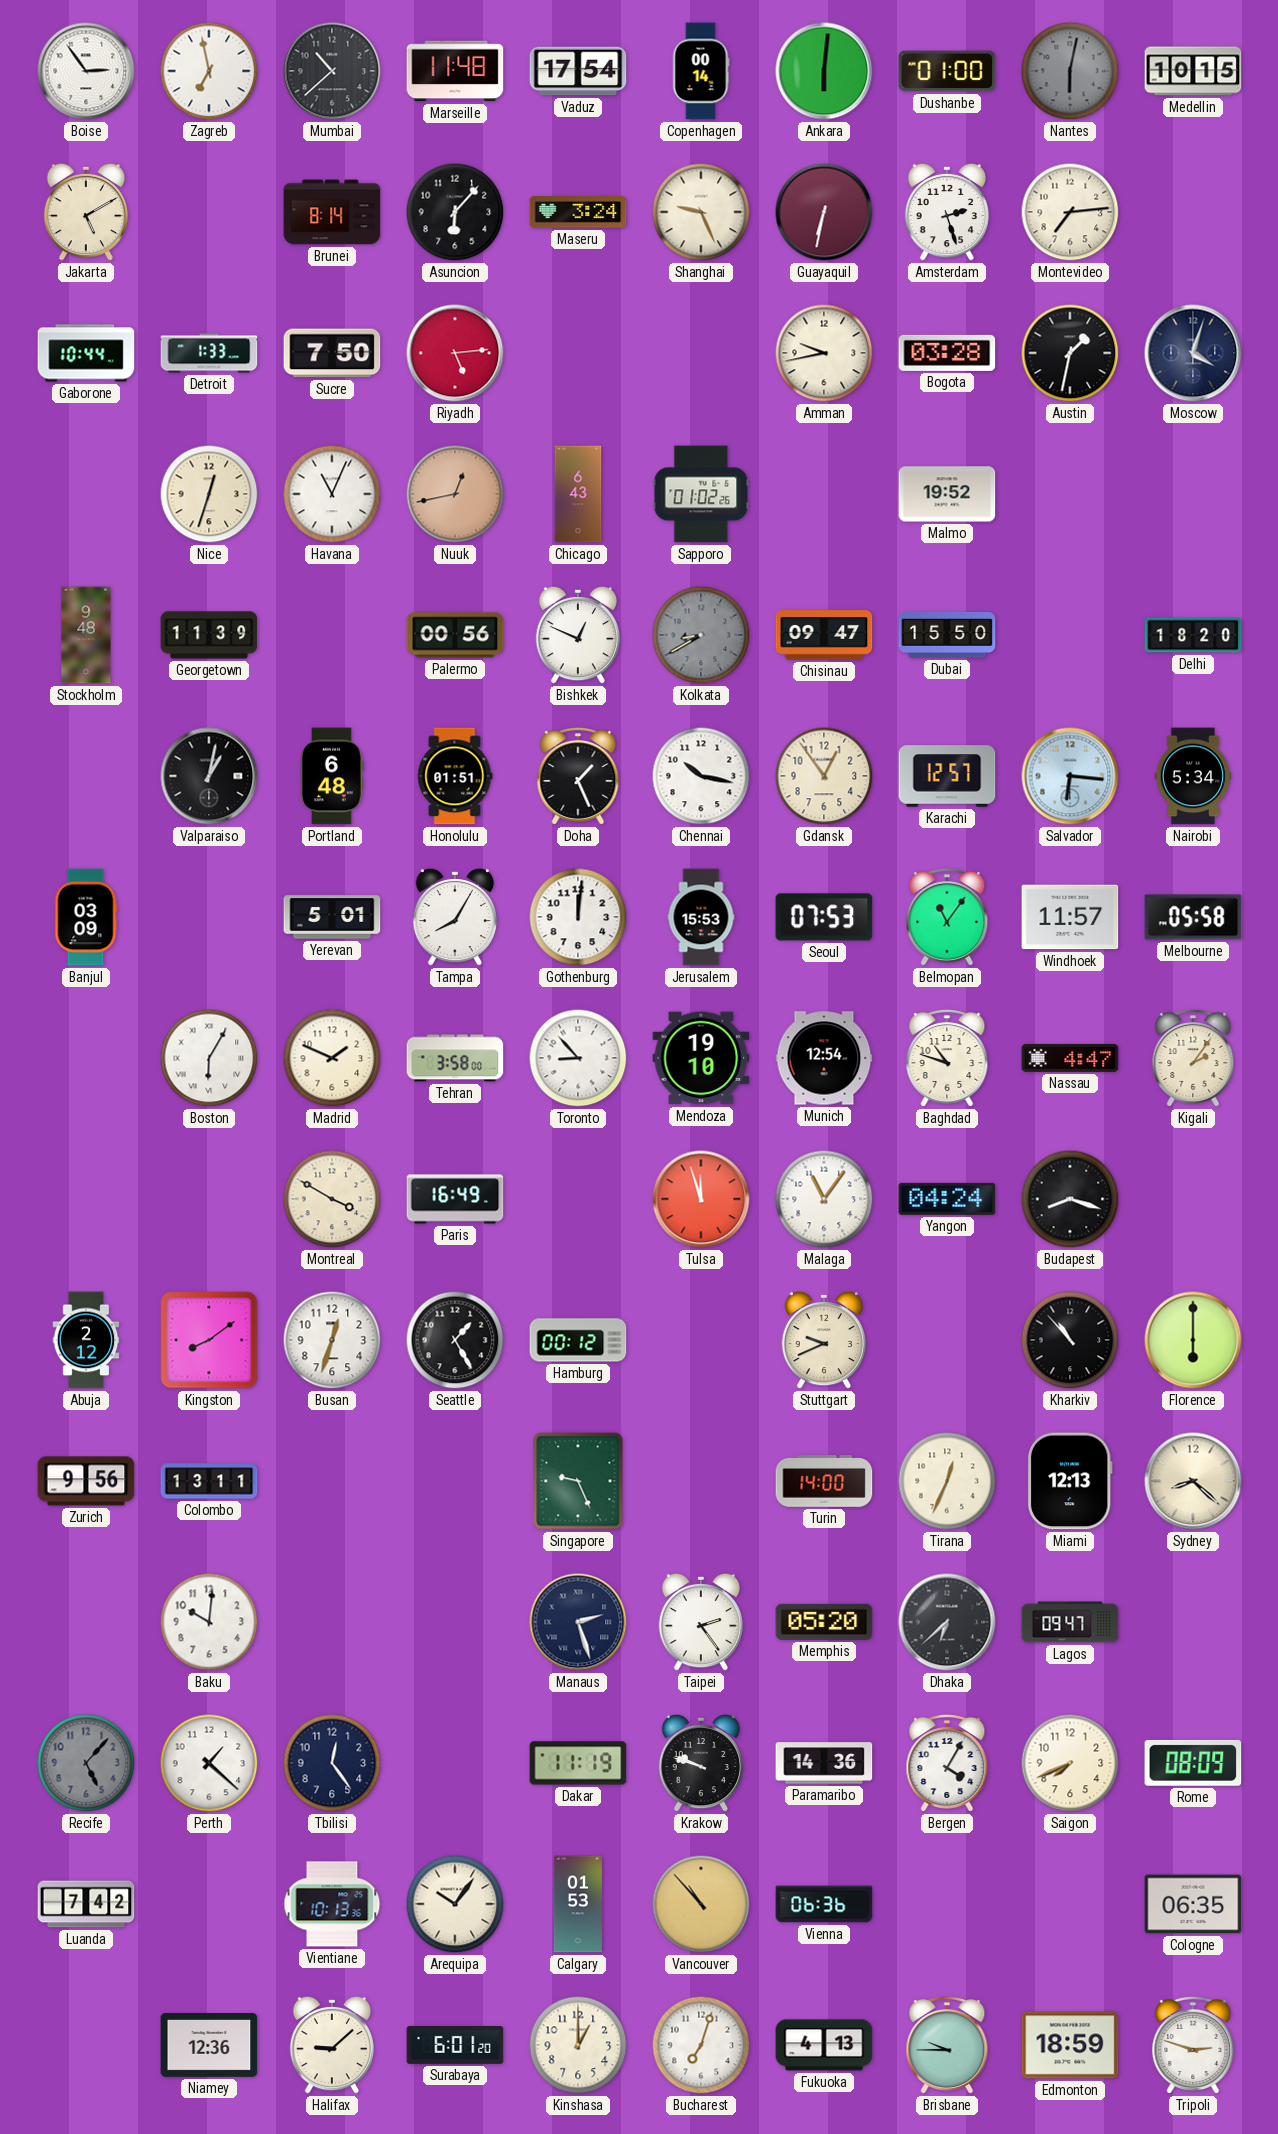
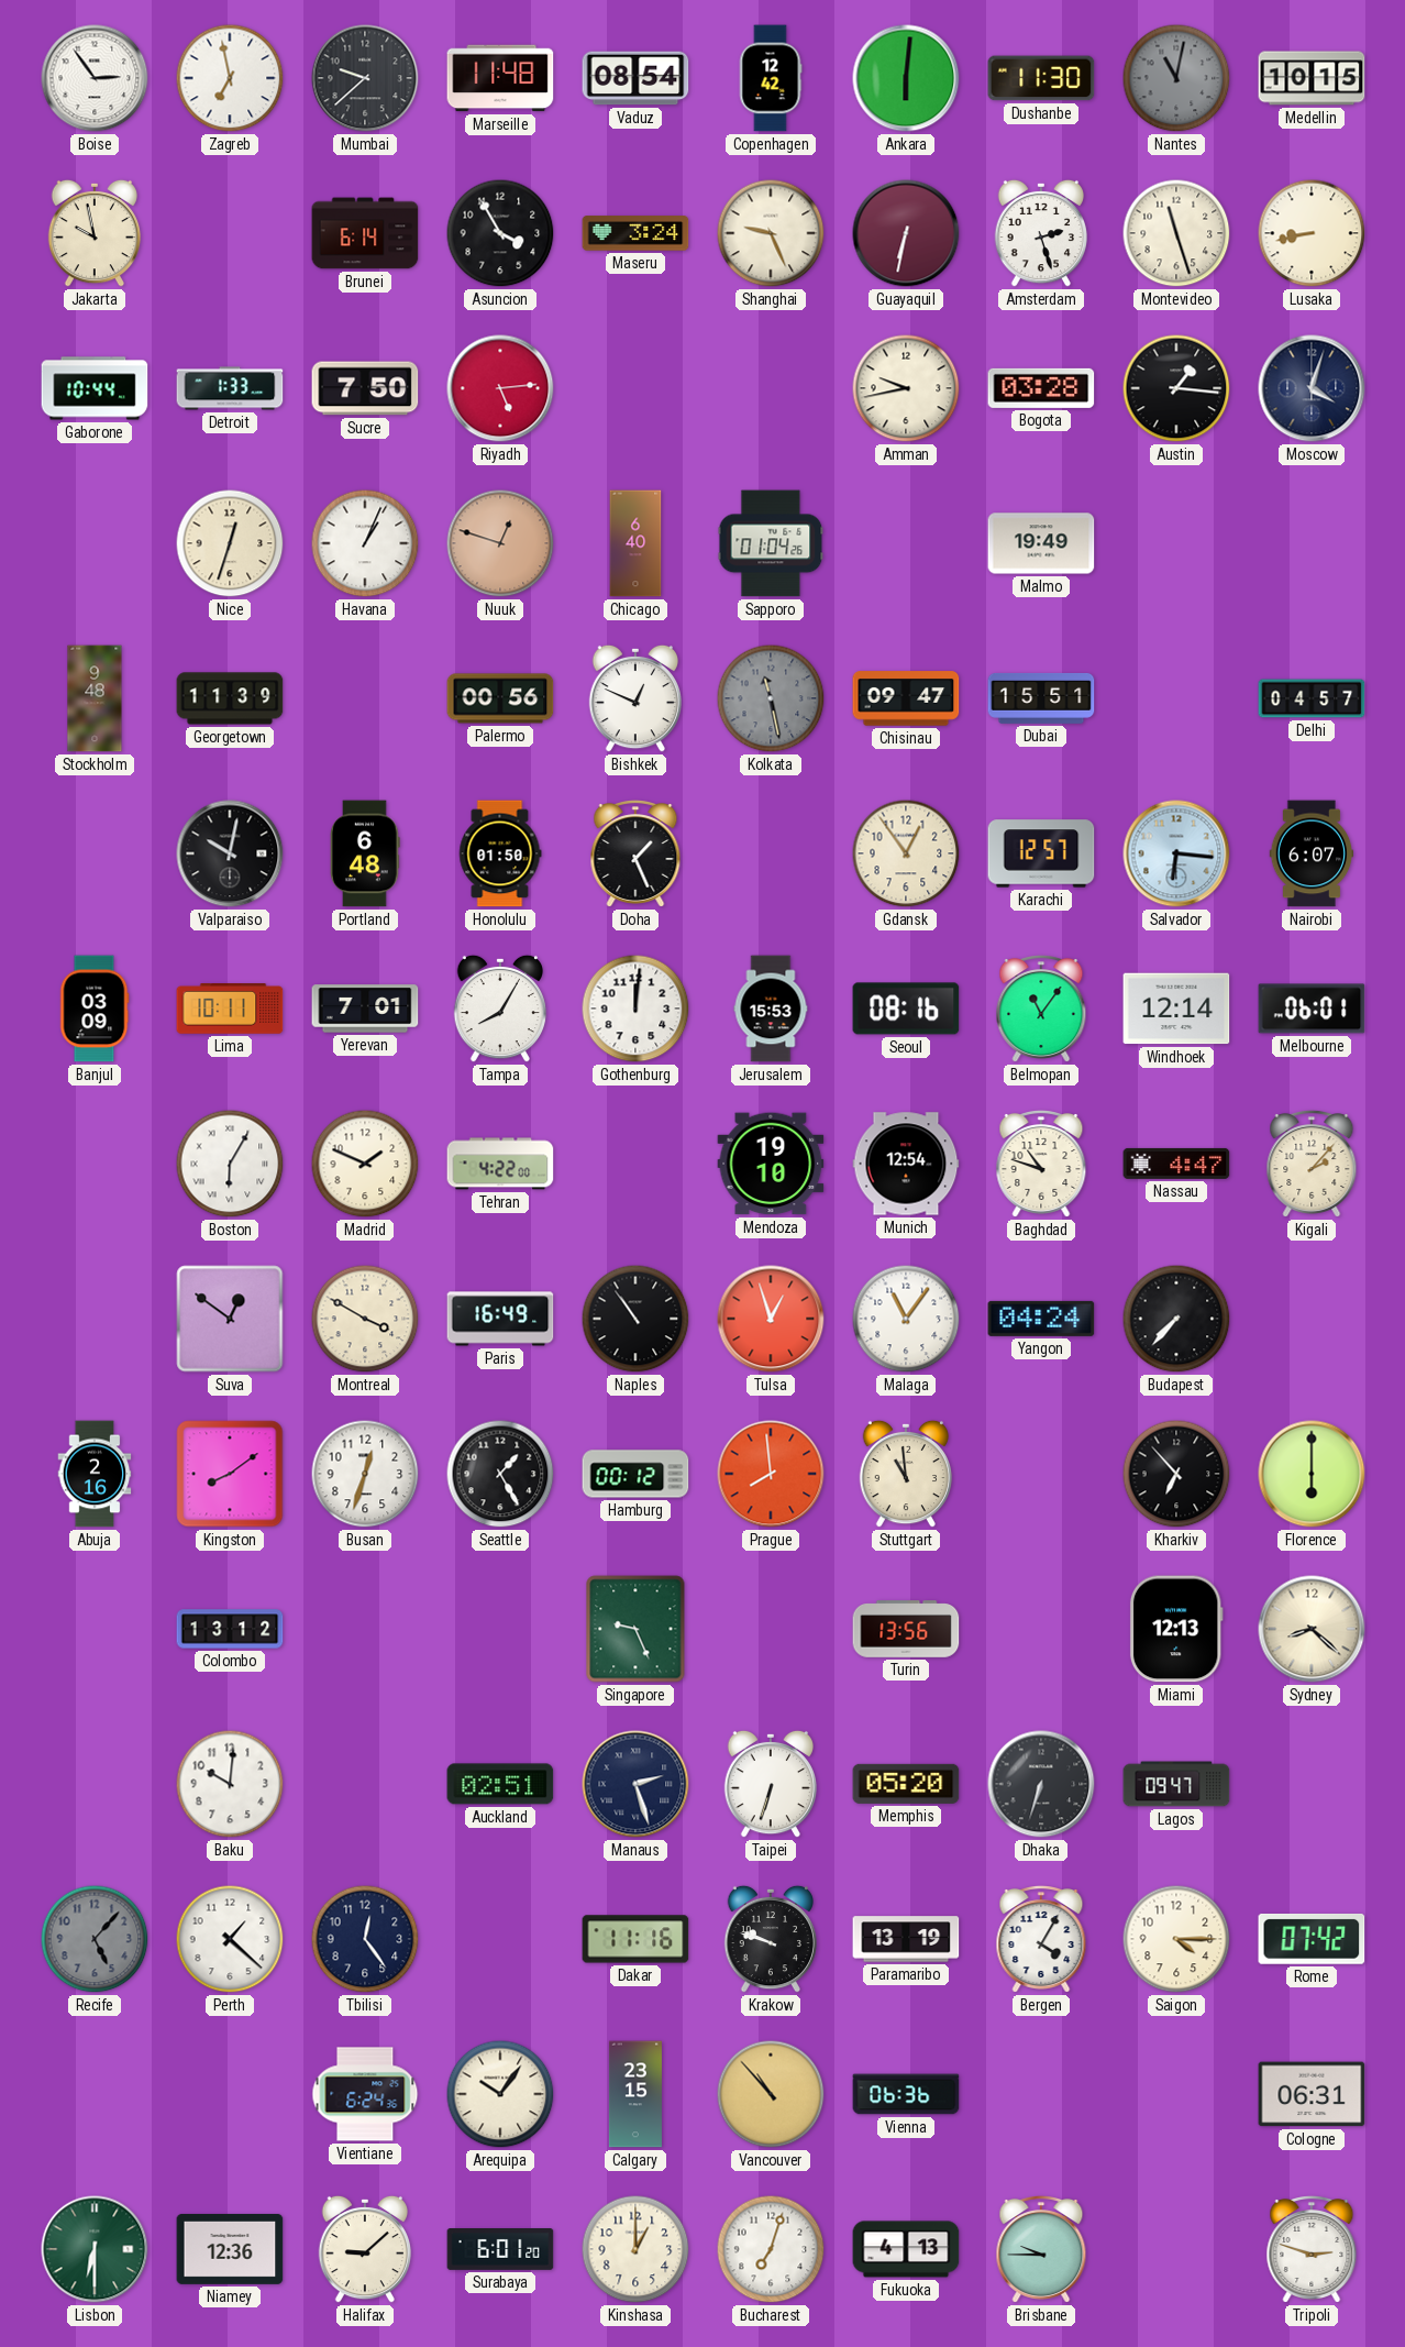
Mumbai: 10:38 -> 9:38
Vaduz: 17:54 -> 08:54
Copenhagen: 00:14 -> 12:42
Dushanbe: 01:00 -> 11:30
Nantes: 6:02 -> 11:02
Jakarta: 5:10 -> 9:58
Brunei: 8:14 -> 6:14
Asuncion: 6:07 -> 3:55
Montevideo: 7:14 -> 11:27
Lusaka: none -> 8:43
Austin: 1:32 -> 1:16
Havana: 11:04 -> 1:04
Nuuk: 12:43 -> 12:48
Chicago: 6:43 -> 6:40
Sapporo: 01:02 -> 01:04
Malmo: 19:52 -> 19:49
Kolkata: 8:40 -> 11:28
Dubai: 15:50 -> 15:51
Delhi: 18:20 -> 04:57
Valparaiso: 1:02 -> 10:02
Honolulu: 01:51 -> 01:50
Chennai: 10:17 -> none
Nairobi: 5:34 -> 6:07
Lima: none -> 10:11
Yerevan: 5:01 -> 7:01
Seoul: 07:53 -> 08:16
Windhoek: 11:57 -> 12:14
Melbourne: 05:58 -> 06:01
Tehran: 3:58 -> 4:22
Toronto: 8:53 -> none
Kigali: 2:06 -> 2:07
Suva: none -> 12:51
Naples: none -> 10:54
Tulsa: 11:57 -> 12:57
Budapest: 8:18 -> 7:37
Abuja: 2:12 -> 2:16
Prague: none -> 7:59
Stuttgart: 9:41 -> 10:59
Kharkiv: 10:53 -> 6:53
Zurich: 9:56 -> none
Colombo: 13:11 -> 13:12
Turin: 14:00 -> 13:56
Tirana: 12:34 -> none
Auckland: none -> 02:51
Taipei: 2:24 -> 6:33
Dhaka: 6:38 -> 6:33
Dakar: 11:19 -> 11:16
Paramaribo: 14:36 -> 13:19
Saigon: 7:41 -> 4:15
Rome: 08:09 -> 07:42
Luanda: 7:42 -> none
Vientiane: 10:13 -> 6:24
Calgary: 01:53 -> 23:15
Cologne: 06:35 -> 06:31
Lisbon: none -> 6:30
Edmonton: 18:59 -> none
